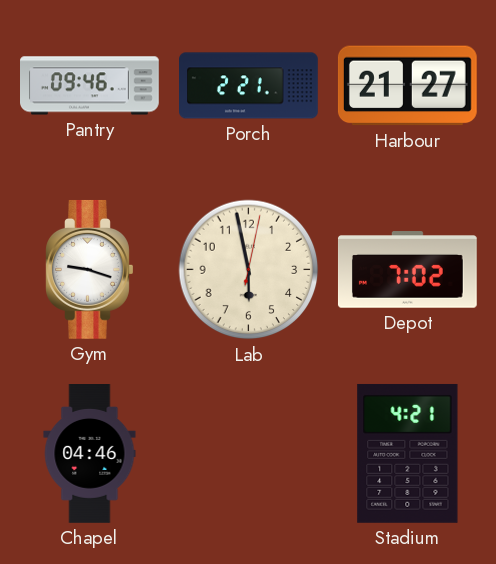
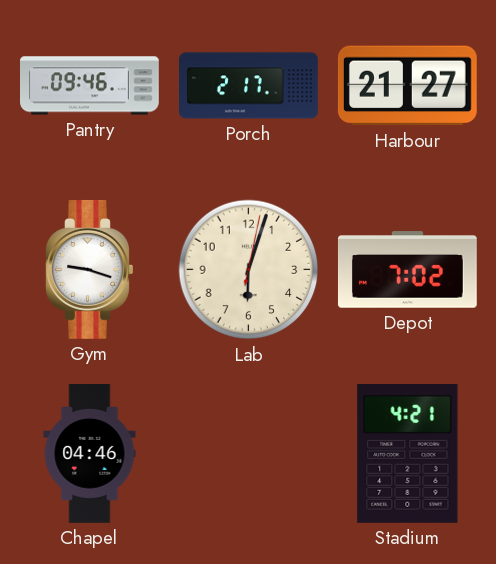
Porch: 2:21 -> 2:17
Lab: 5:58 -> 6:03
